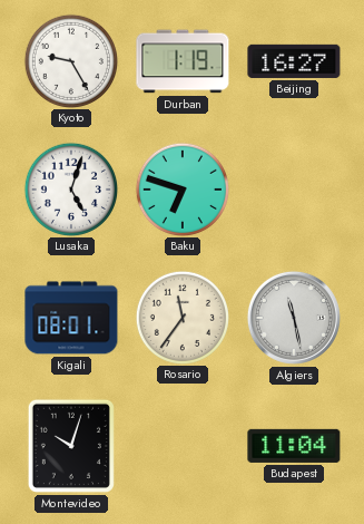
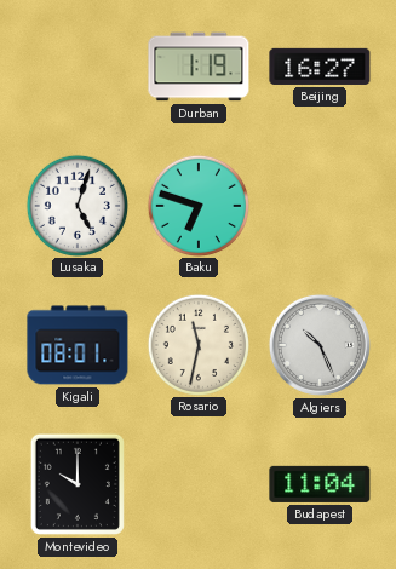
Kyoto: 9:25 -> none
Rosario: 11:36 -> 11:32
Algiers: 11:28 -> 10:26
Montevideo: 10:03 -> 10:00
